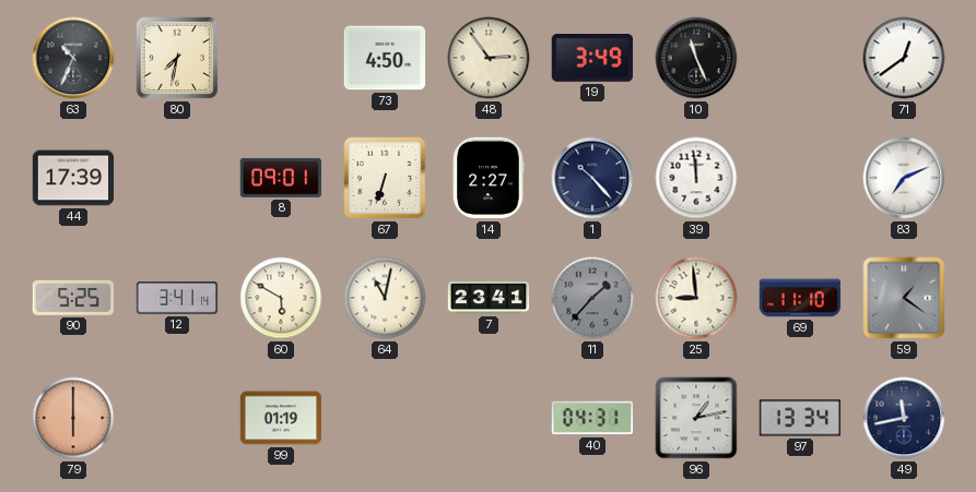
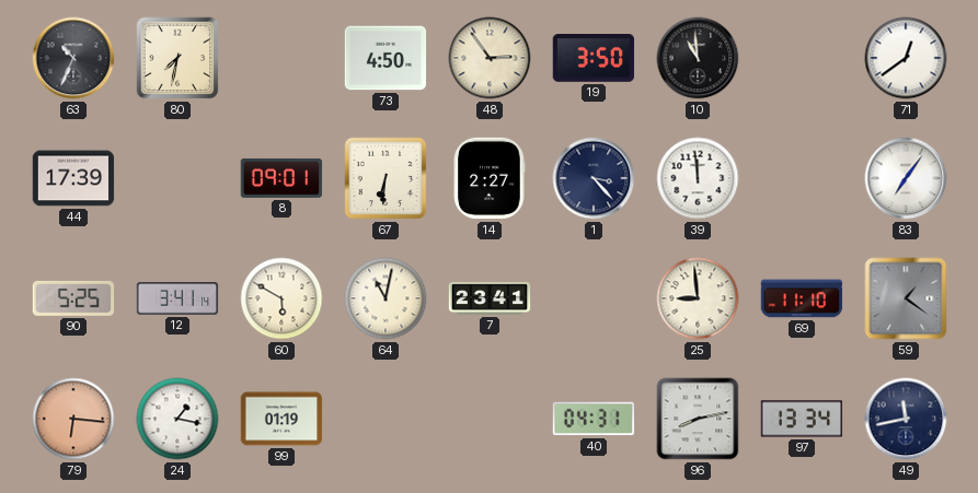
19: 3:49 -> 3:50
10: 11:26 -> 10:59
67: 6:33 -> 6:31
1: 10:23 -> 3:23
83: 7:11 -> 7:06
11: 1:37 -> none
79: 6:00 -> 6:16
24: none -> 1:17
96: 1:13 -> 8:13
